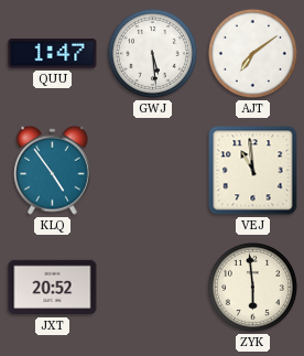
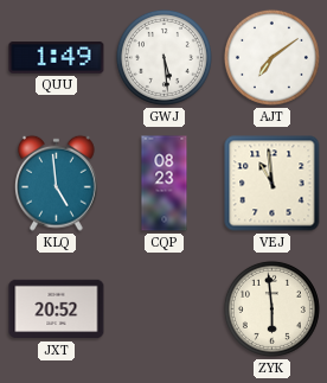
QUU: 1:47 -> 1:49
KLQ: 4:54 -> 4:59
CQP: none -> 08:23
